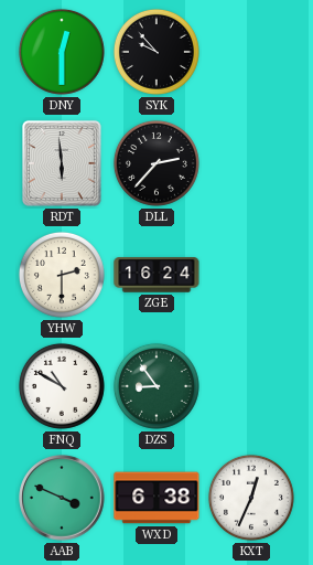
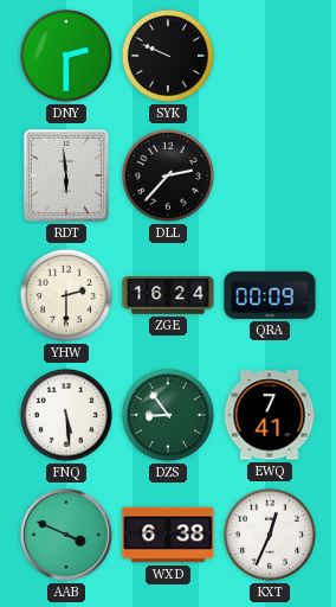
DNY: 12:30 -> 2:30
SYK: 9:53 -> 9:49
QRA: none -> 00:09
FNQ: 10:50 -> 5:29
EWQ: none -> 7:41
